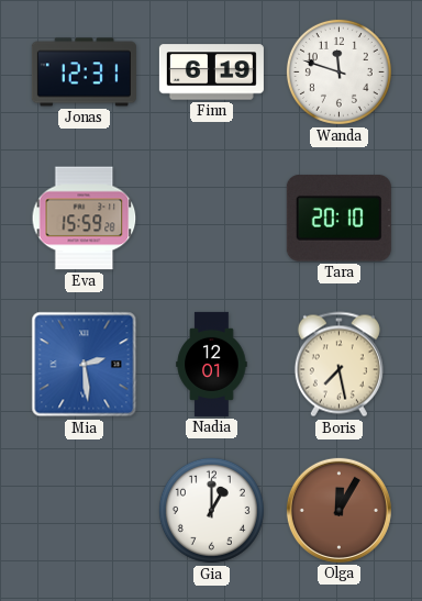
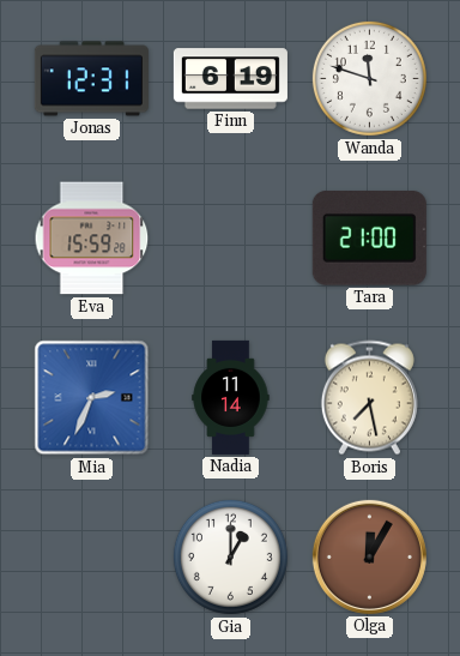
Tara: 20:10 -> 21:00
Mia: 2:29 -> 2:34
Nadia: 12:01 -> 11:14
